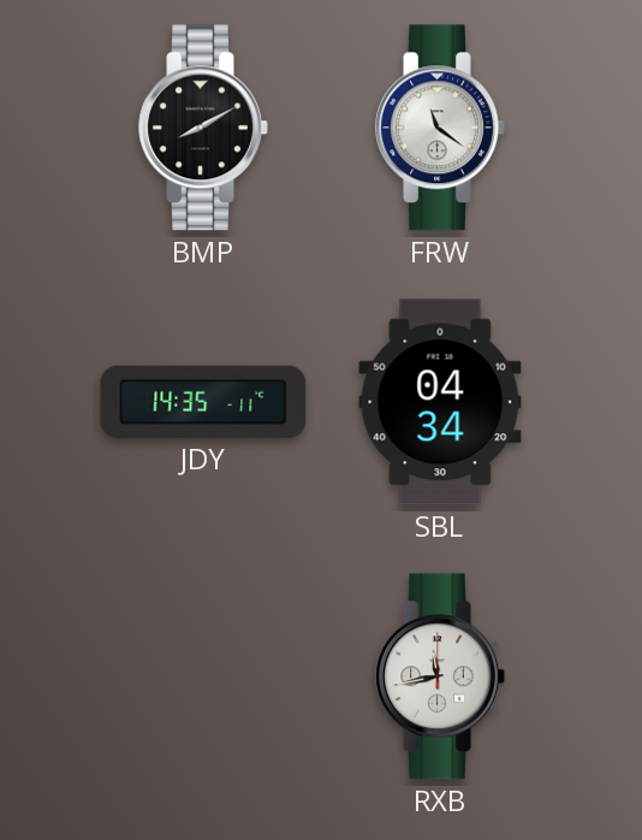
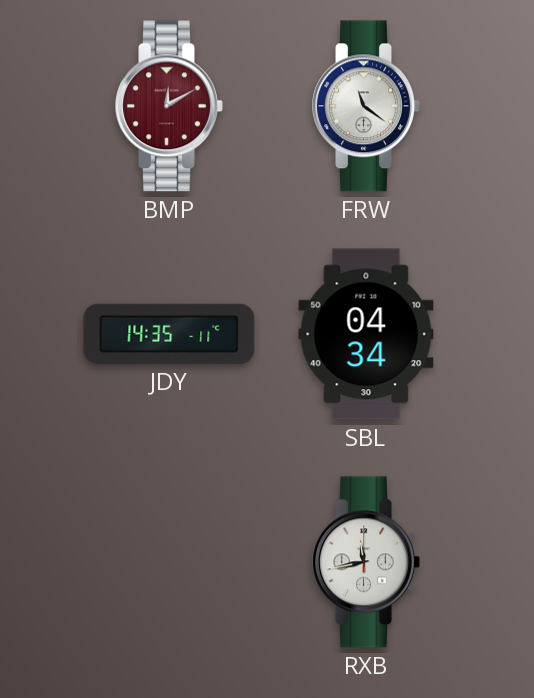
BMP: 8:10 -> 12:10
BMP dial: black -> burgundy
